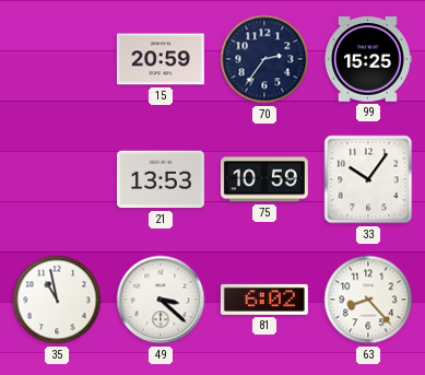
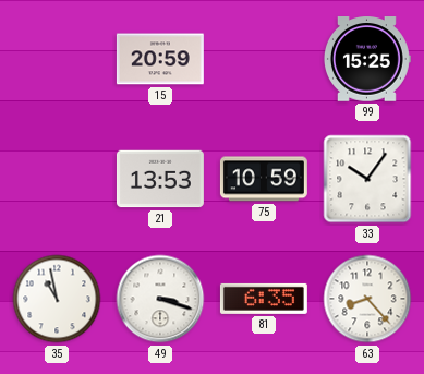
70: 2:36 -> none
49: 3:22 -> 3:18
81: 6:02 -> 6:35
